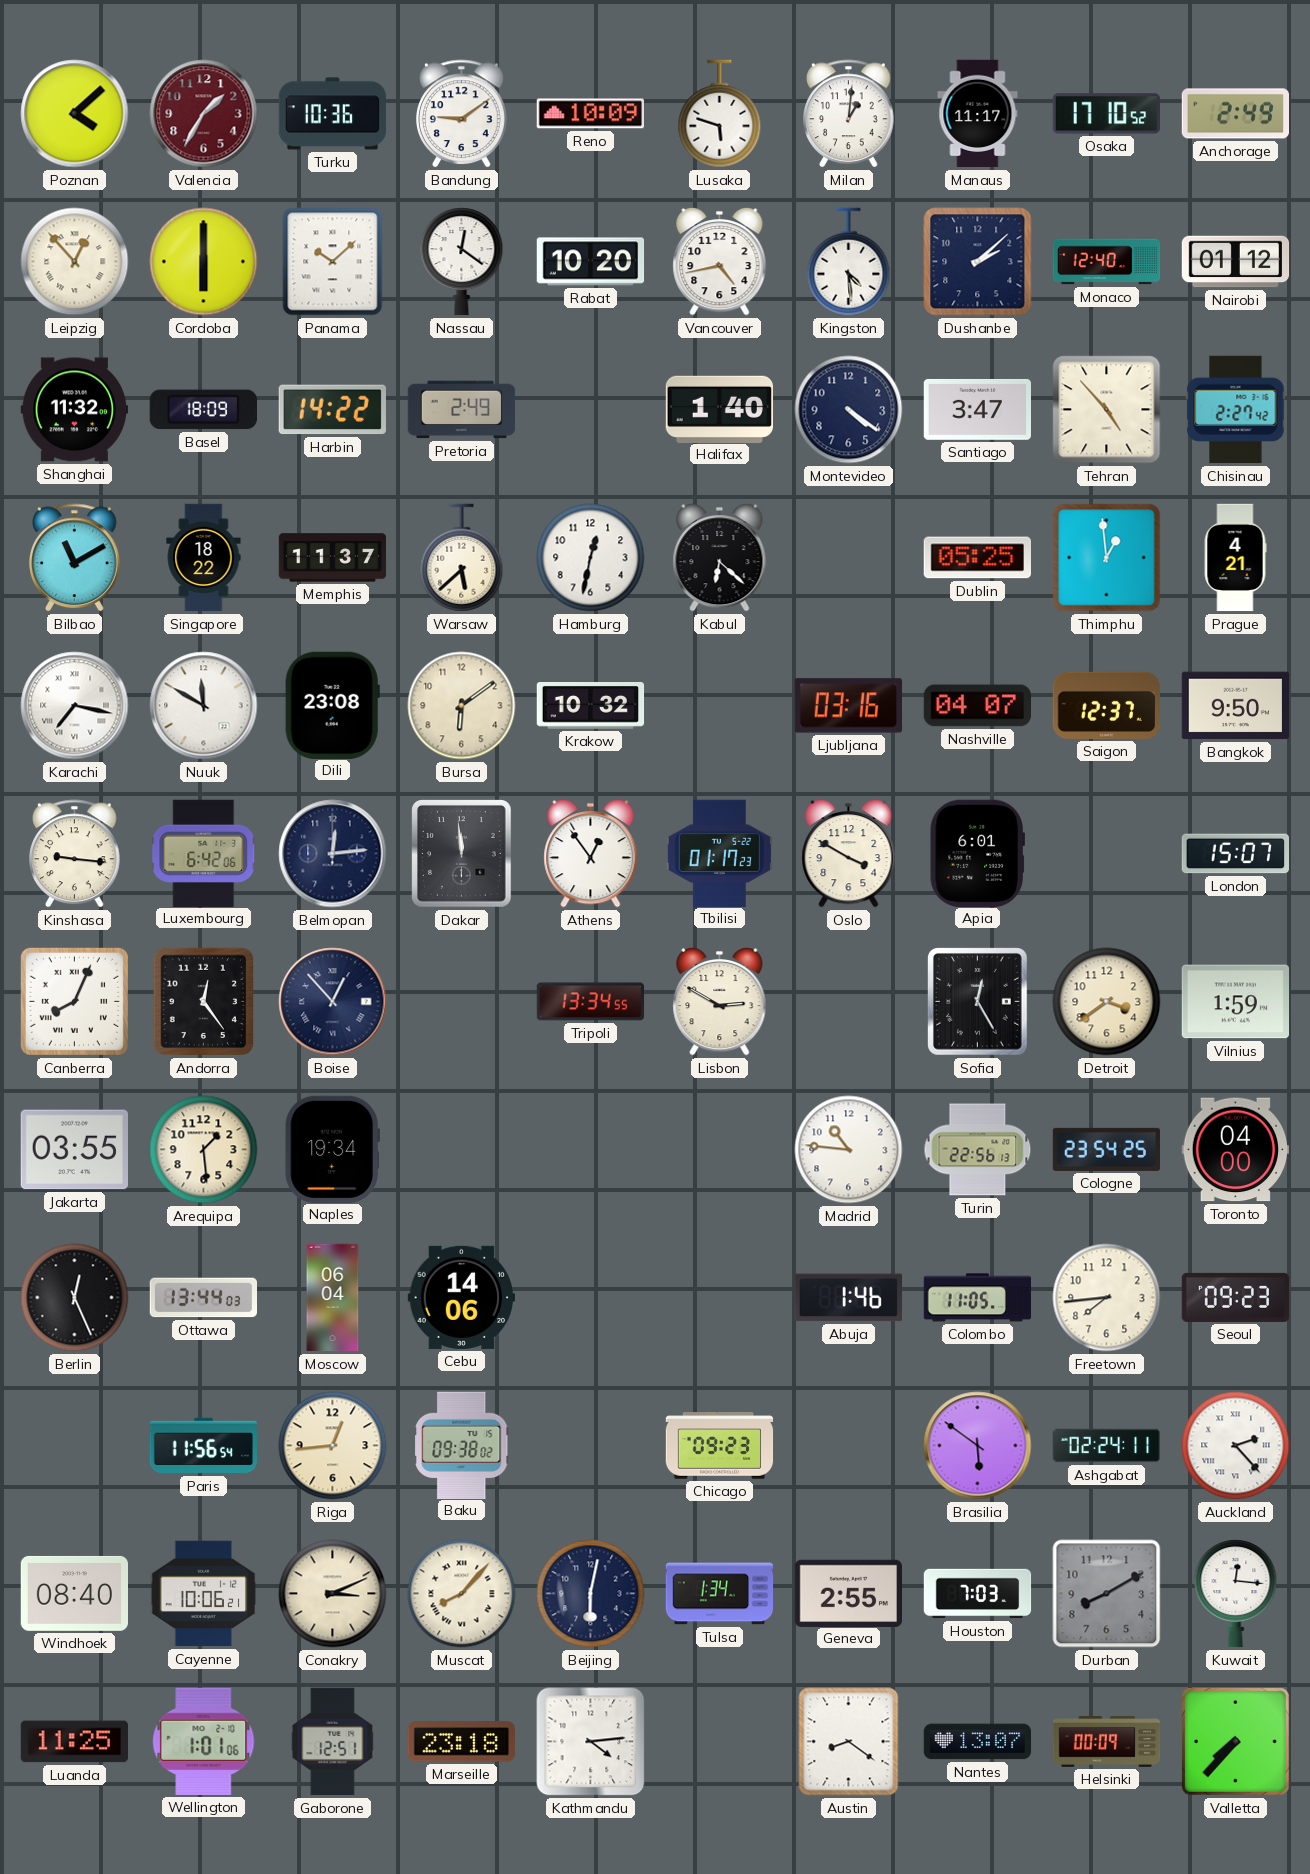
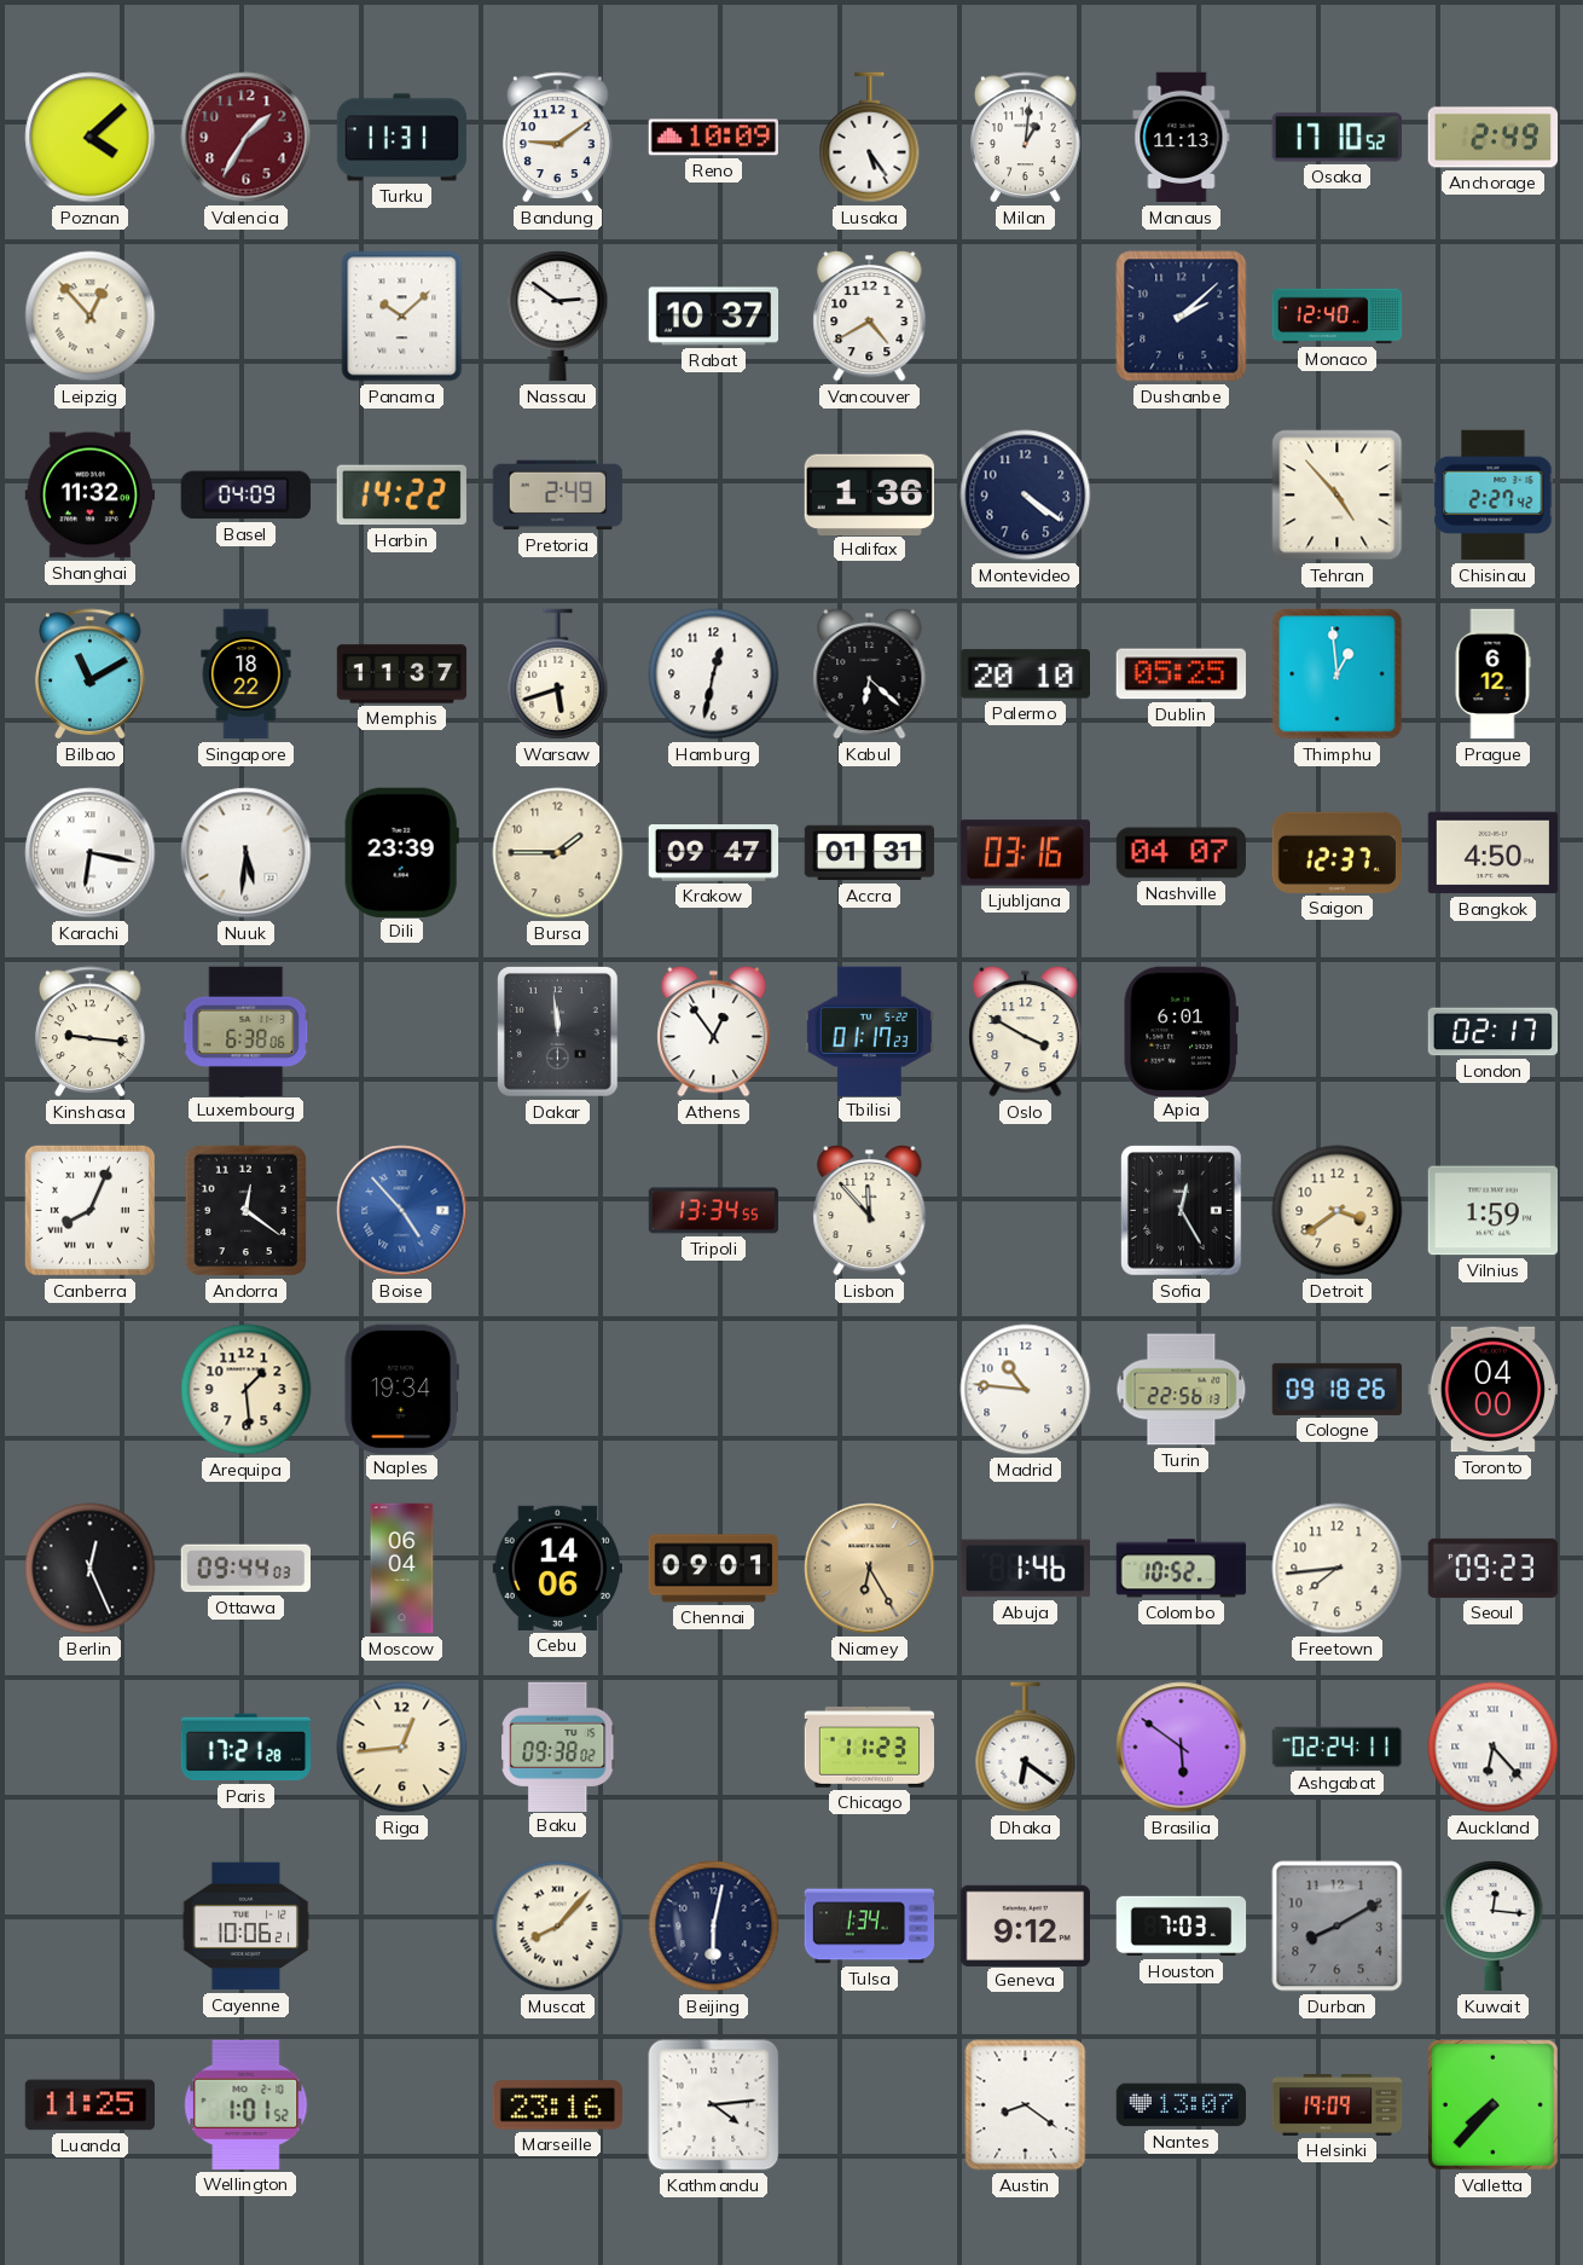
Turku: 10:36 -> 11:31
Lusaka: 5:48 -> 5:24
Manaus: 11:17 -> 11:13
Cordoba: 6:00 -> none
Nassau: 12:21 -> 2:51
Rabat: 10:20 -> 10:37
Vancouver: 4:43 -> 4:40
Kingston: 4:29 -> none
Nairobi: 01:12 -> none
Basel: 18:09 -> 04:09
Halifax: 1:40 -> 1:36
Santiago: 3:47 -> none
Warsaw: 5:38 -> 5:42
Palermo: none -> 20:10
Prague: 4:21 -> 6:12
Karachi: 7:17 -> 6:17
Nuuk: 11:50 -> 5:31
Dili: 23:08 -> 23:39
Bursa: 6:09 -> 1:45
Krakow: 10:32 -> 09:47
Accra: none -> 01:31
Bangkok: 9:50 -> 4:50
Luxembourg: 6:42 -> 6:38
Belmopan: 12:14 -> none
London: 15:07 -> 02:17
Andorra: 12:24 -> 12:21
Boise: 12:53 -> 4:53
Boise dial: navy -> blue
Lisbon: 2:50 -> 11:53
Jakarta: 03:55 -> none
Cologne: 23:54 -> 09:18
Ottawa: 13:44 -> 09:44
Chennai: none -> 09:01
Niamey: none -> 6:25
Colombo: 11:05 -> 10:52
Paris: 11:56 -> 17:21
Chicago: 09:23 -> 11:23
Dhaka: none -> 6:21
Auckland: 2:23 -> 6:23
Windhoek: 08:40 -> none
Conakry: 3:11 -> none
Geneva: 2:55 -> 9:12
Wellington: 1:01:06 -> 1:01:52
Gaborone: 12:51 -> none
Marseille: 23:18 -> 23:16
Helsinki: 00:09 -> 19:09
